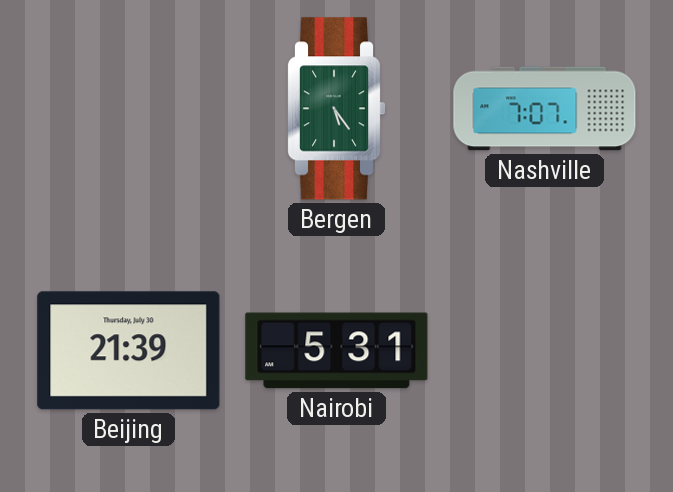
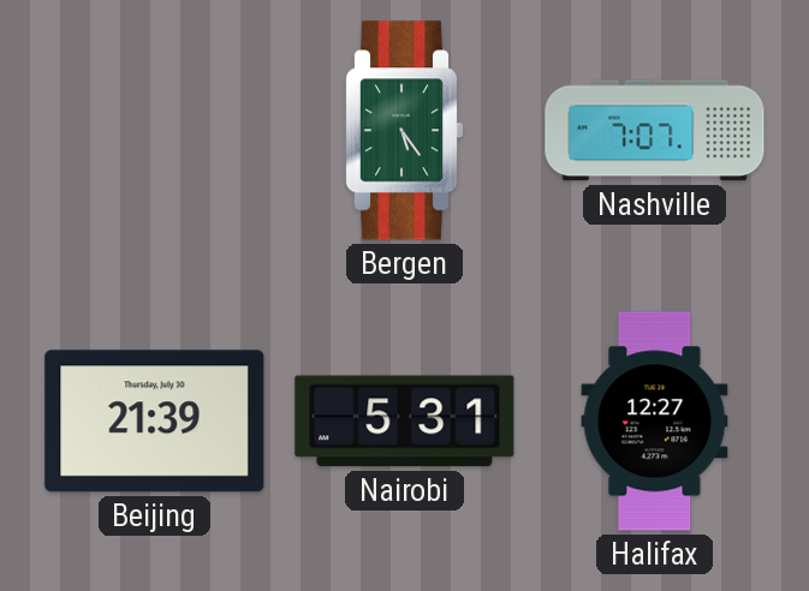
Halifax: none -> 12:27
